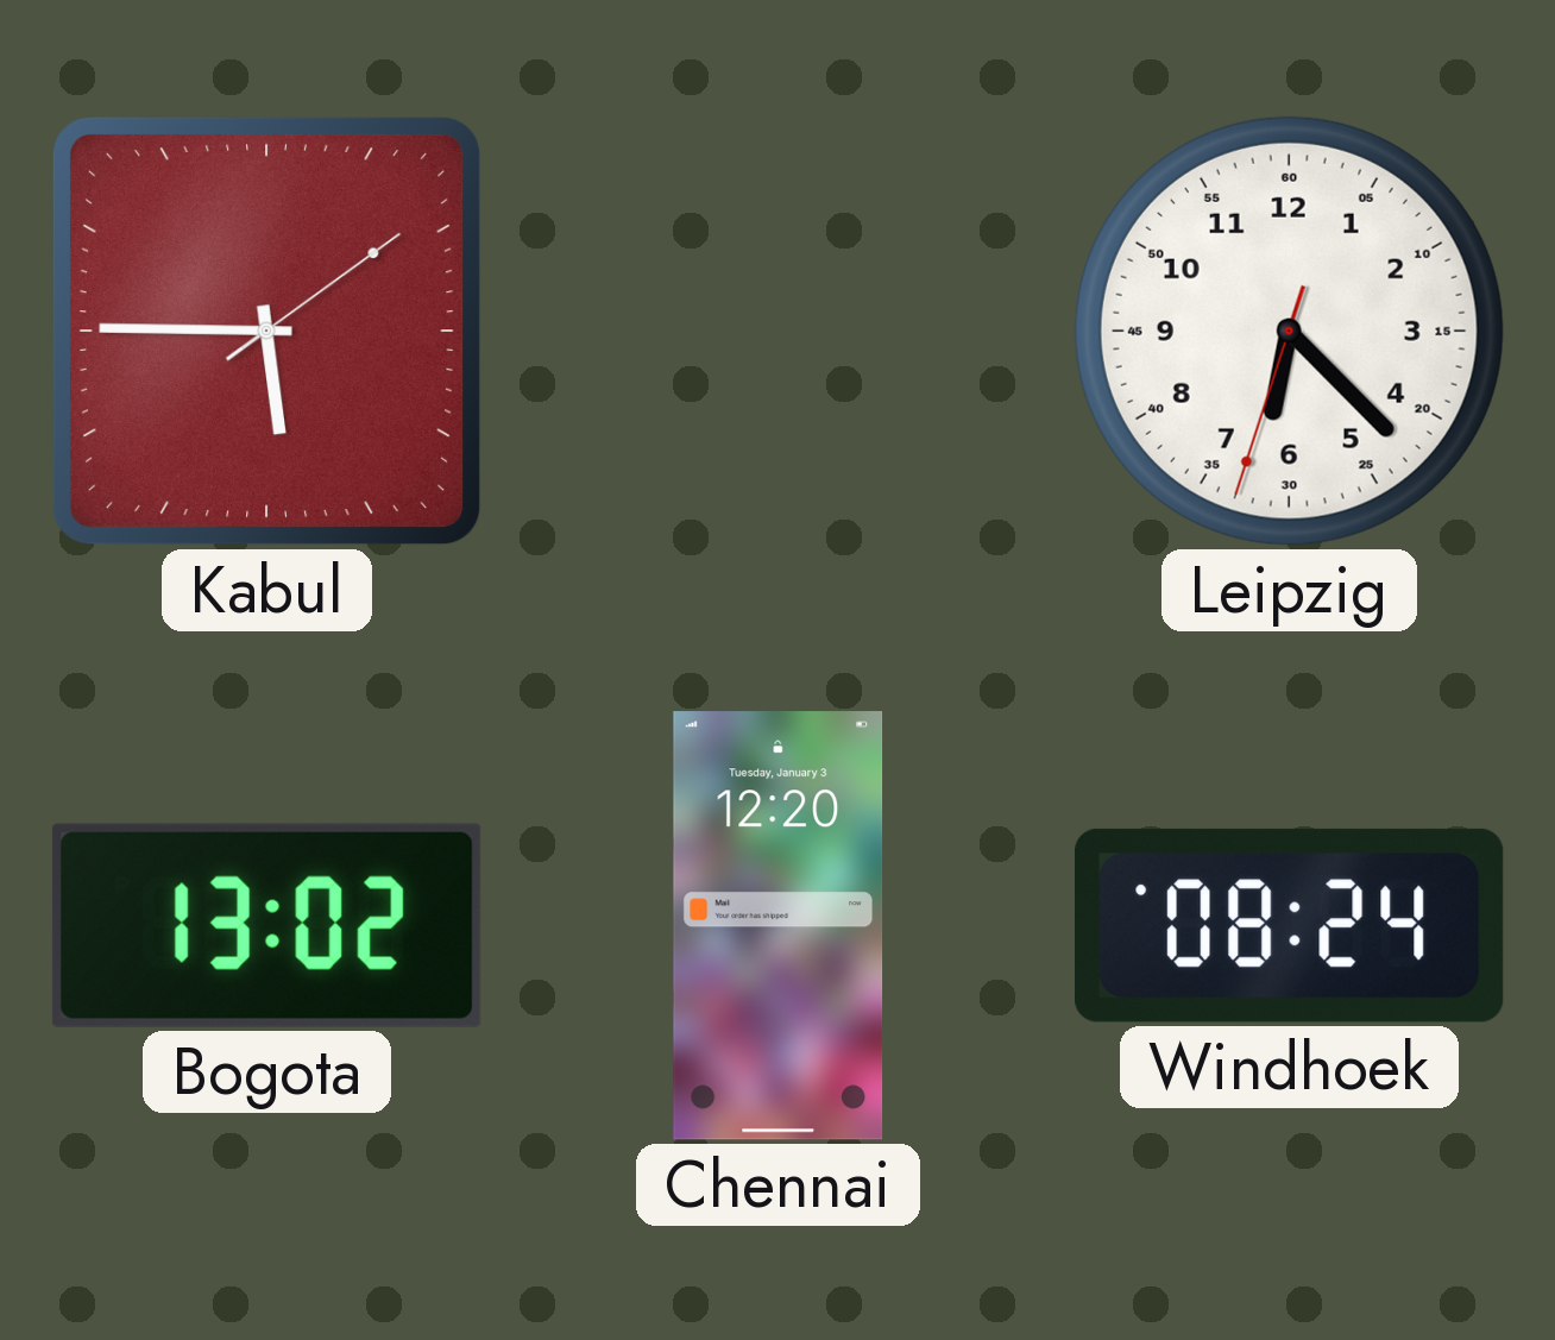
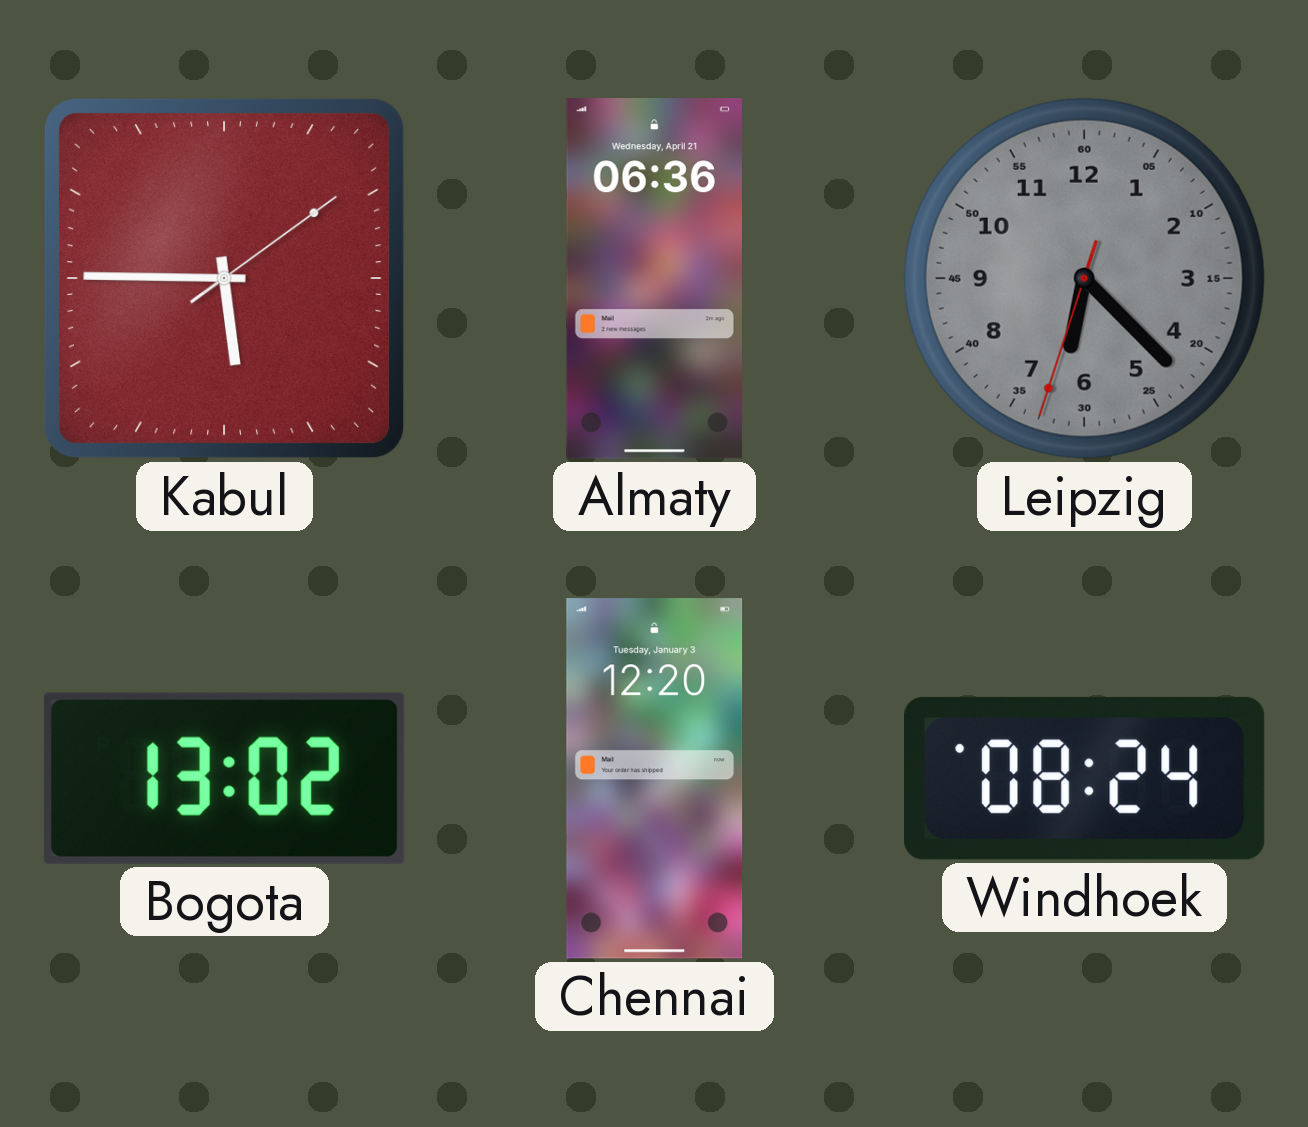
Almaty: none -> 06:36
Leipzig dial: white -> grey
